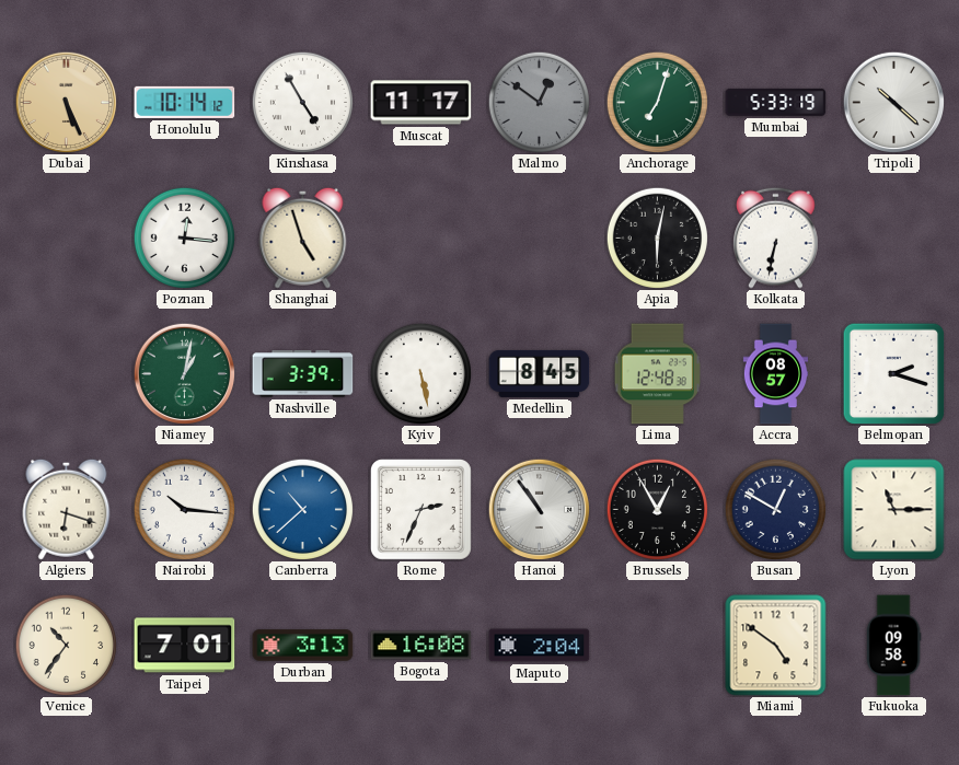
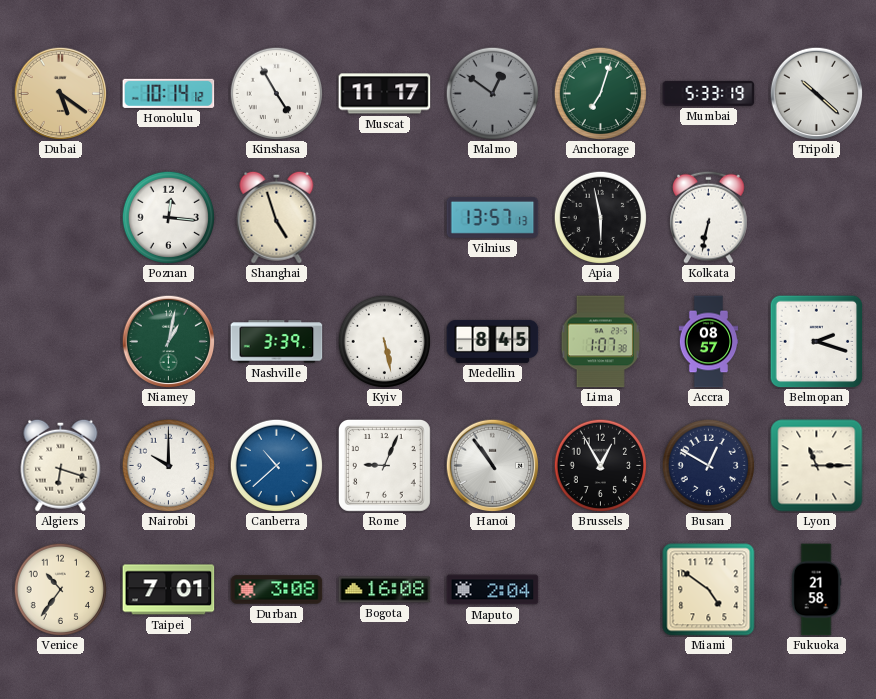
Dubai: 5:26 -> 5:21
Vilnius: none -> 13:57
Apia: 6:02 -> 5:58
Lima: 12:48 -> 1:07
Nairobi: 10:16 -> 10:00
Rome: 2:34 -> 9:04
Durban: 3:13 -> 3:08
Fukuoka: 09:58 -> 21:58
